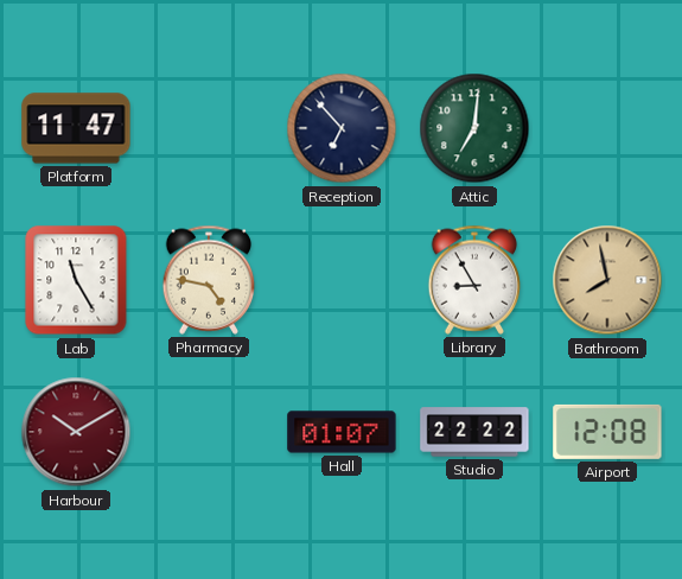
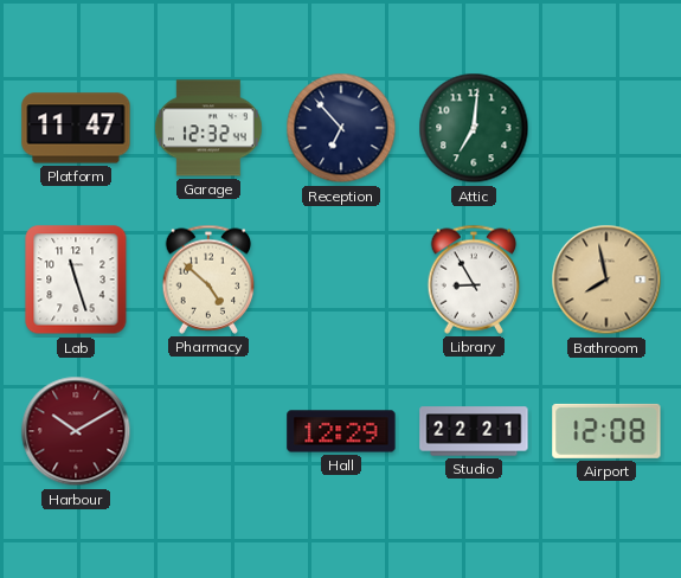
Garage: none -> 12:32
Lab: 11:25 -> 11:27
Pharmacy: 4:47 -> 4:52
Hall: 01:07 -> 12:29
Studio: 22:22 -> 22:21
